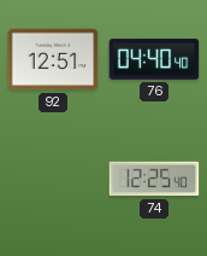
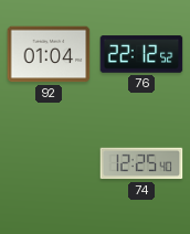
92: 12:51 -> 01:04
76: 04:40 -> 22:12
